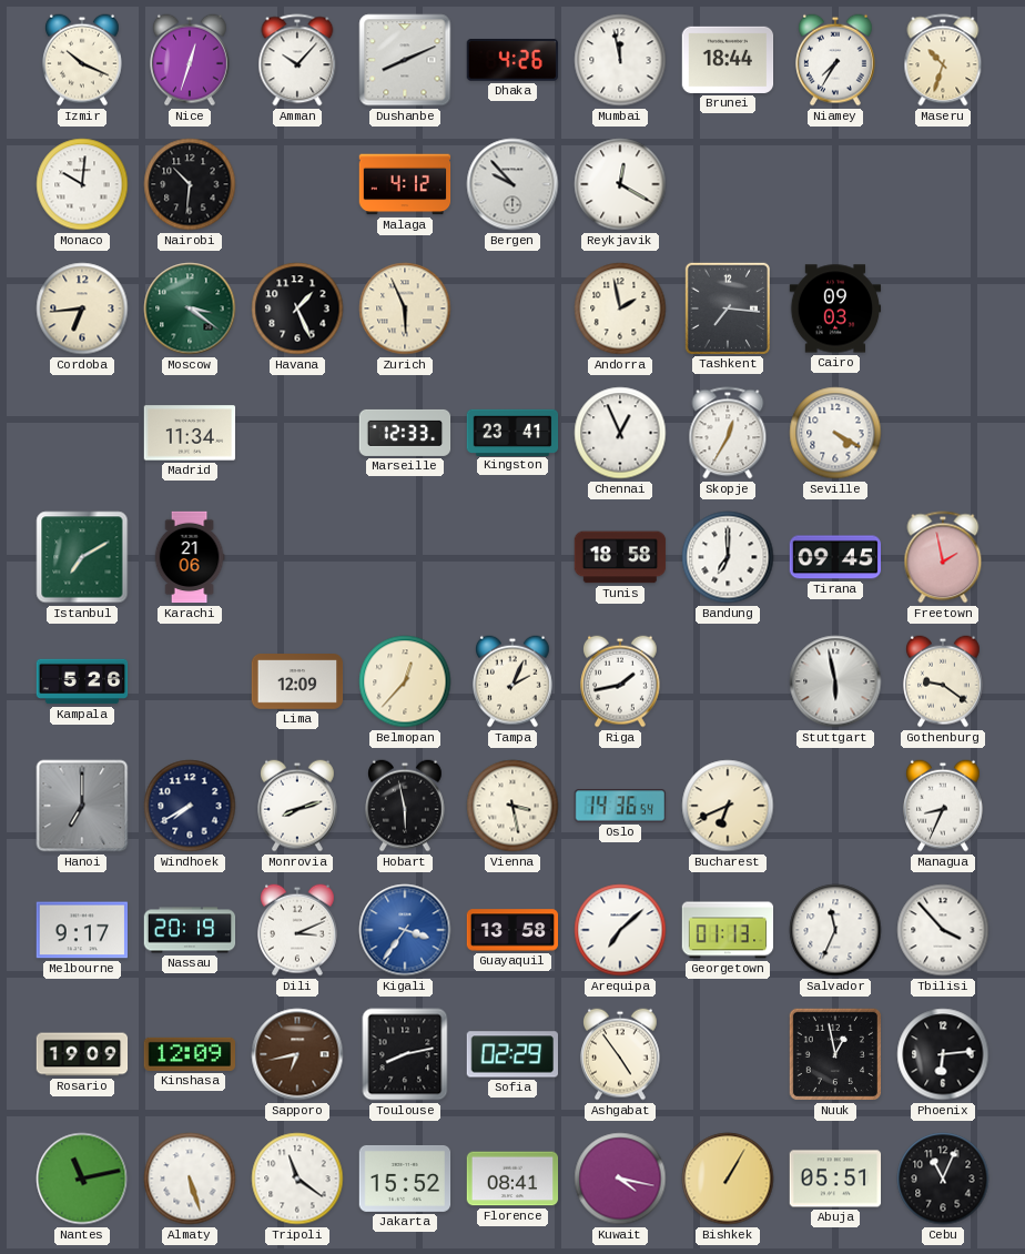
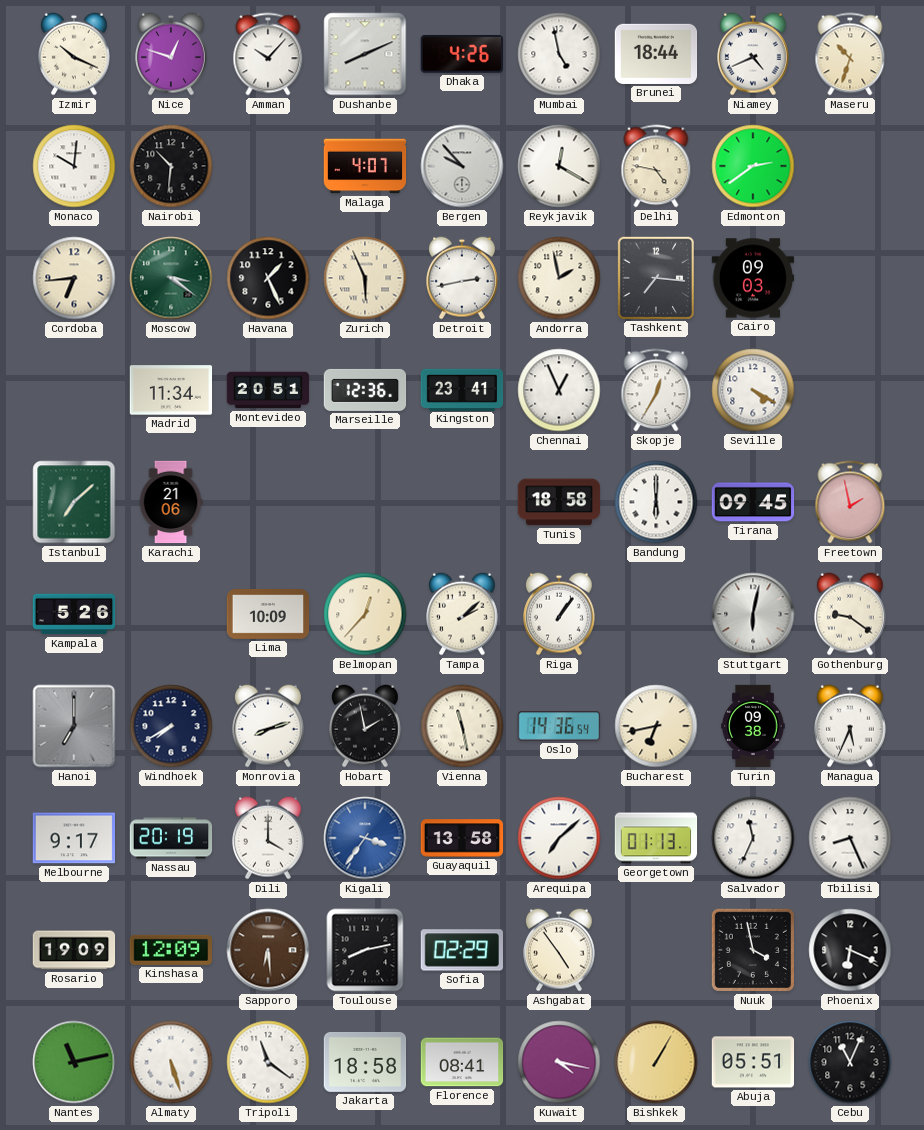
Nice: 12:33 -> 12:48
Mumbai: 11:58 -> 4:58
Niamey: 7:35 -> 4:41
Malaga: 4:12 -> 4:07
Delhi: none -> 4:47
Edmonton: none -> 2:39
Detroit: none -> 2:43
Montevideo: none -> 20:51
Marseille: 12:33 -> 12:36
Istanbul: 7:10 -> 7:08
Bandung: 7:00 -> 6:00
Lima: 12:09 -> 10:09
Tampa: 2:04 -> 2:08
Riga: 1:43 -> 1:06
Stuttgart: 5:58 -> 6:02
Hobart: 5:58 -> 1:58
Vienna: 3:28 -> 11:28
Bucharest: 6:41 -> 6:43
Turin: none -> 09:38
Managua: 8:34 -> 5:34
Dili: 3:11 -> 4:00
Tbilisi: 3:53 -> 8:26
Sapporo: 6:43 -> 6:29
Nuuk: 12:58 -> 3:58
Phoenix: 6:14 -> 6:19
Jakarta: 15:52 -> 18:58
